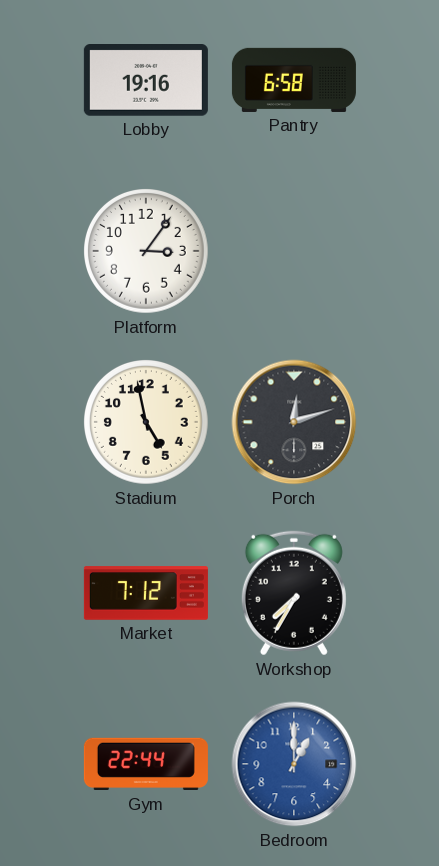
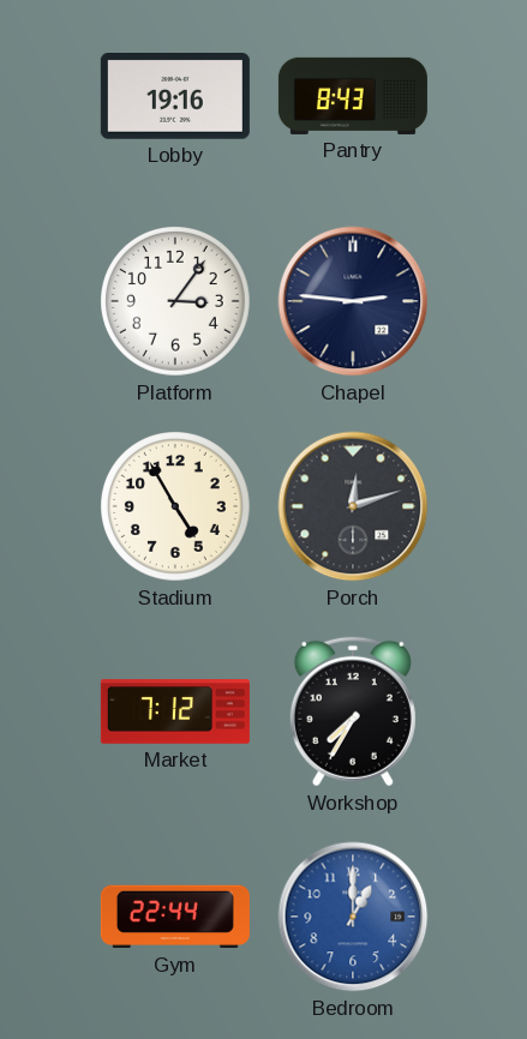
Pantry: 6:58 -> 8:43
Chapel: none -> 2:46
Stadium: 4:58 -> 4:55
